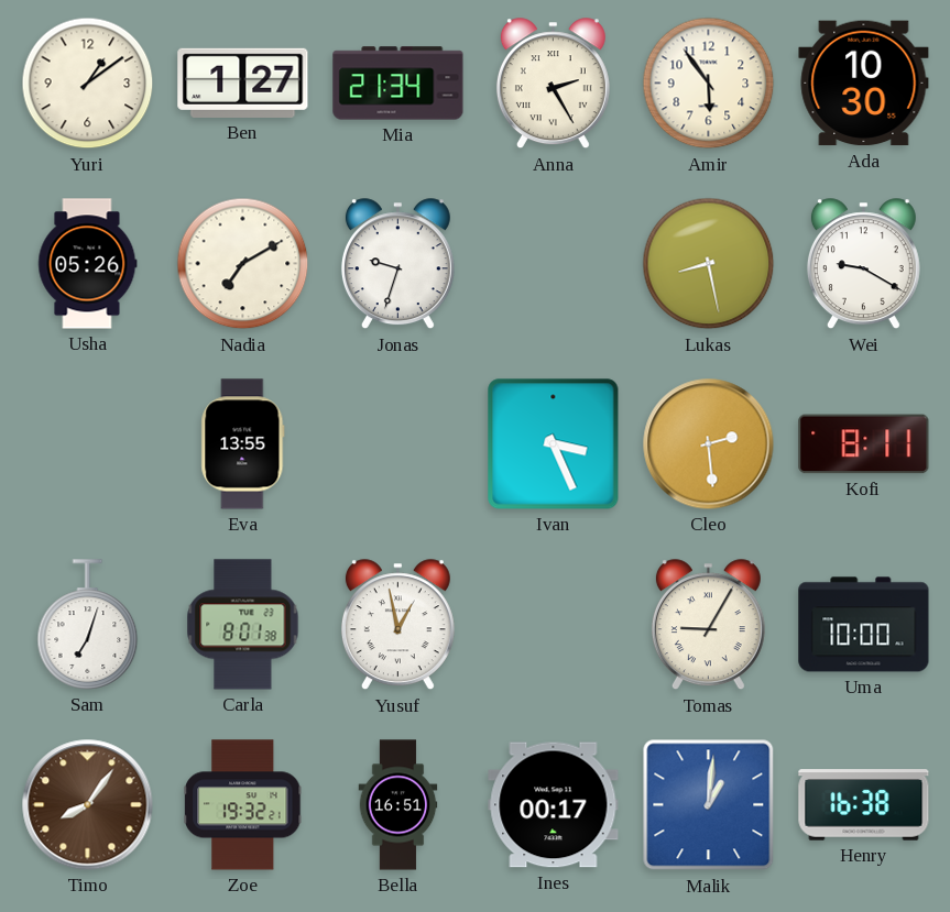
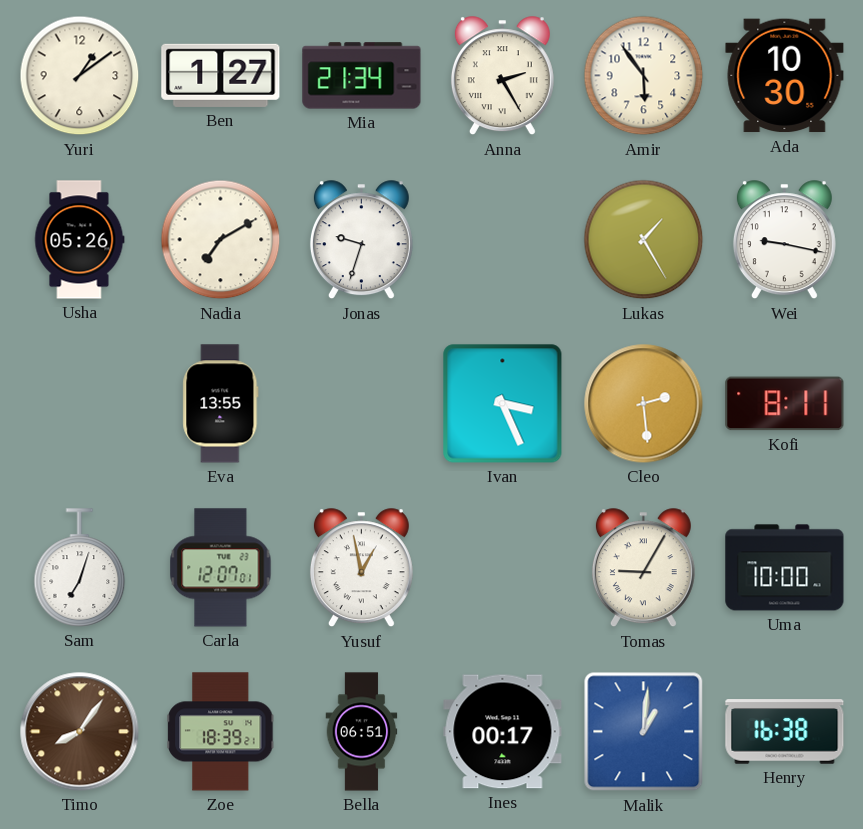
Lukas: 8:28 -> 1:25
Wei: 9:20 -> 9:17
Carla: 8:01 -> 12:07
Zoe: 19:32 -> 18:39
Bella: 16:51 -> 06:51
